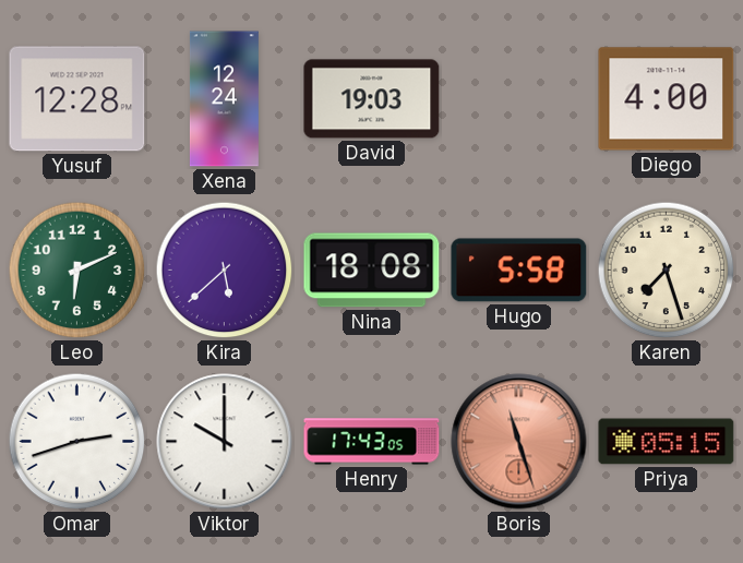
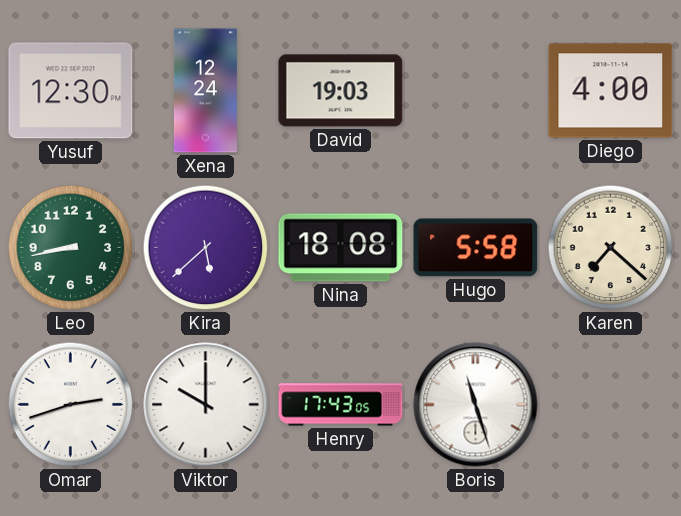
Yusuf: 12:28 -> 12:30
Leo: 6:11 -> 8:43
Karen: 7:27 -> 7:22
Boris dial: salmon -> white
Priya: 05:15 -> none
